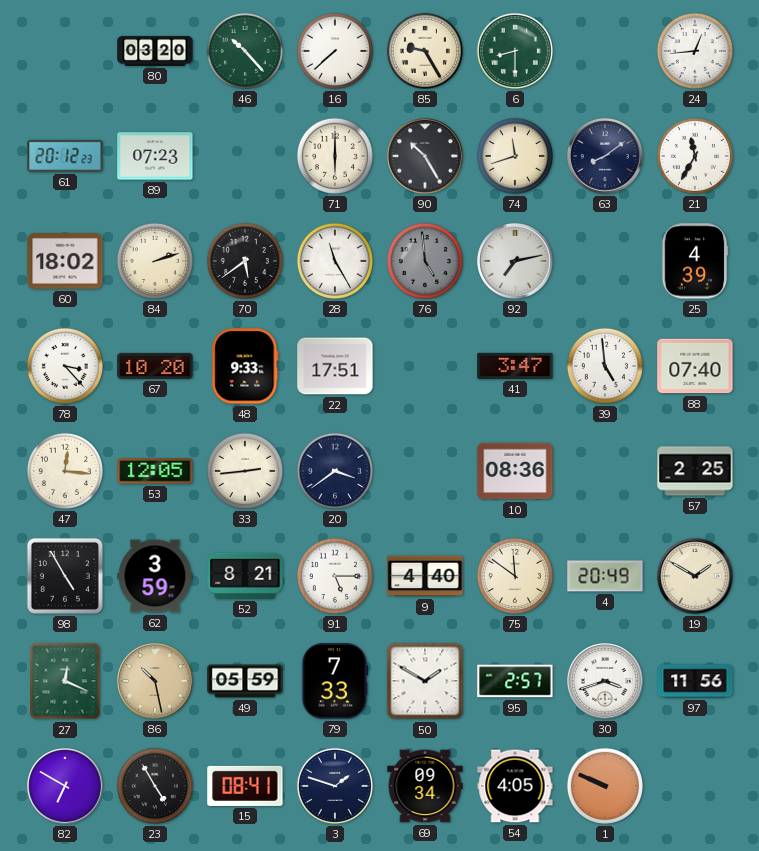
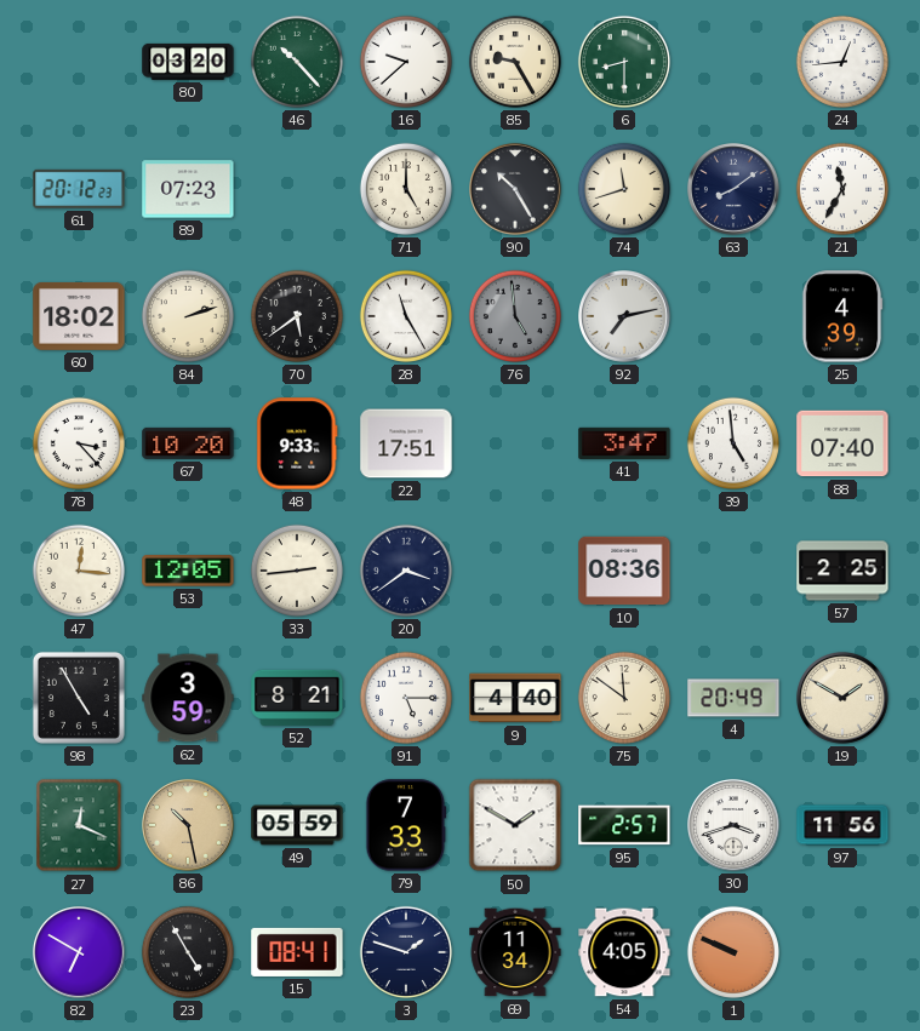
16: 7:38 -> 9:38
71: 6:00 -> 5:00
69: 09:34 -> 11:34
